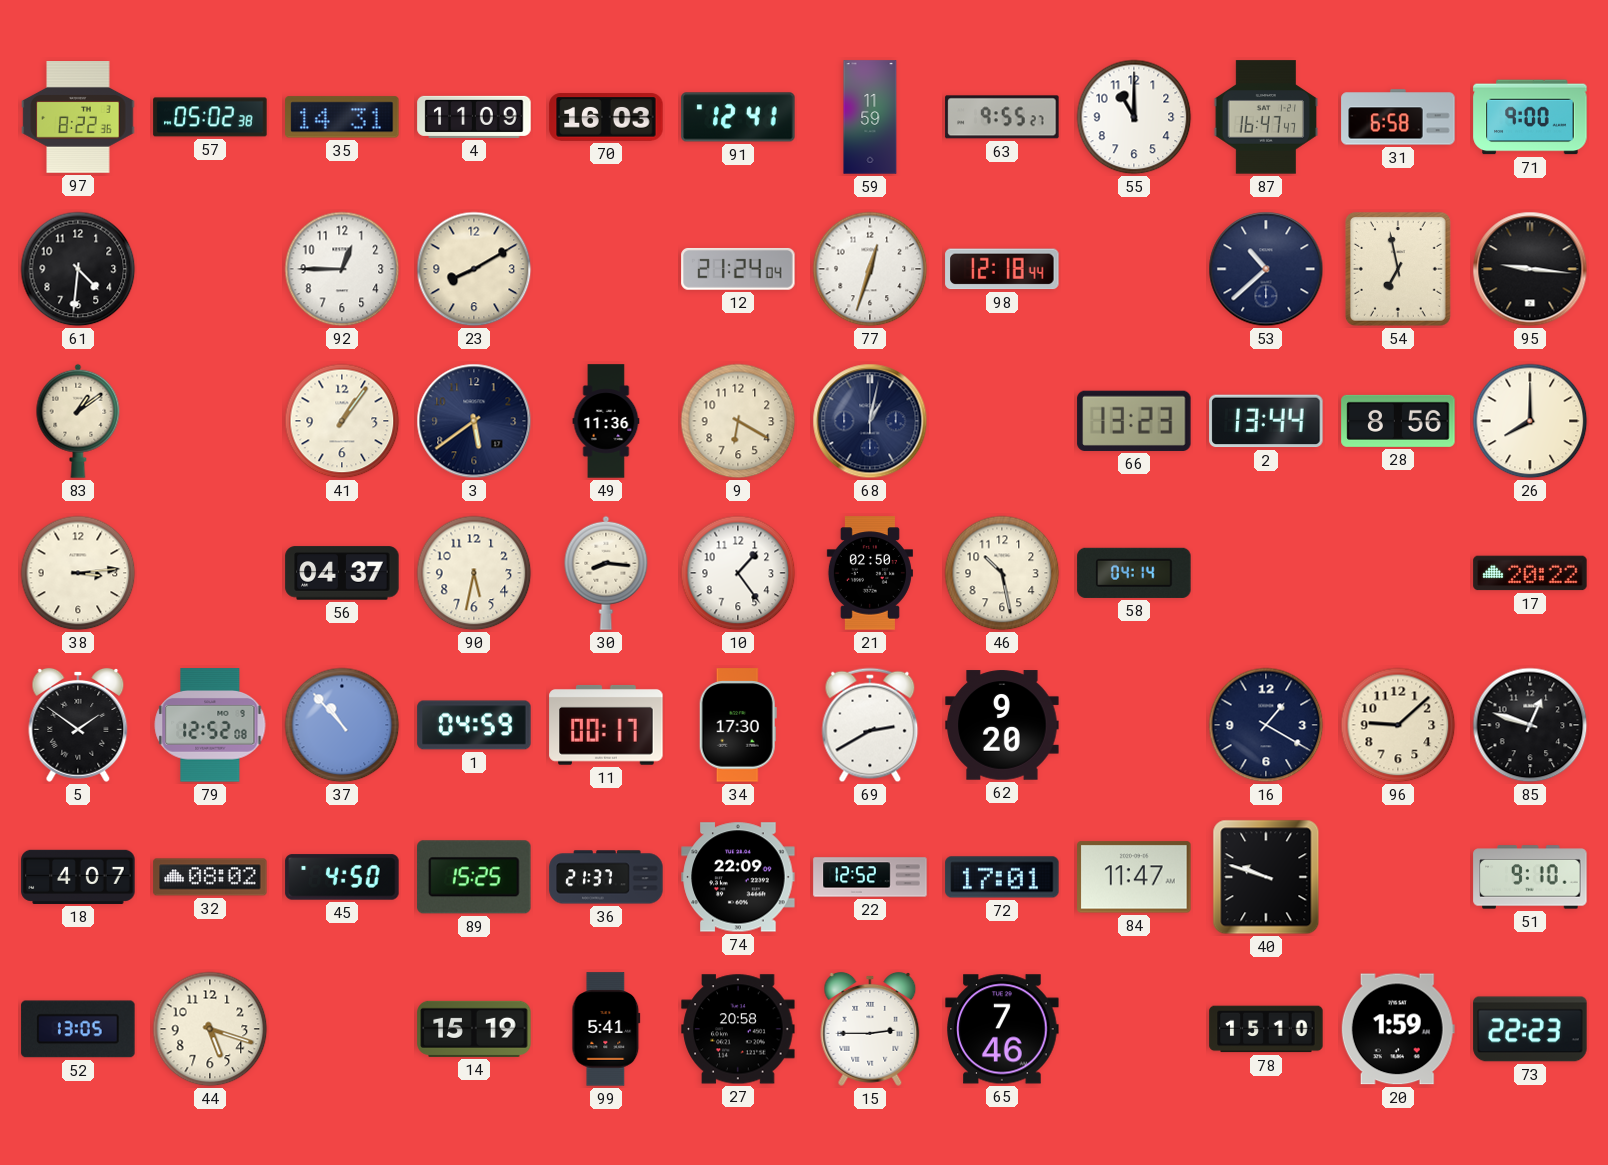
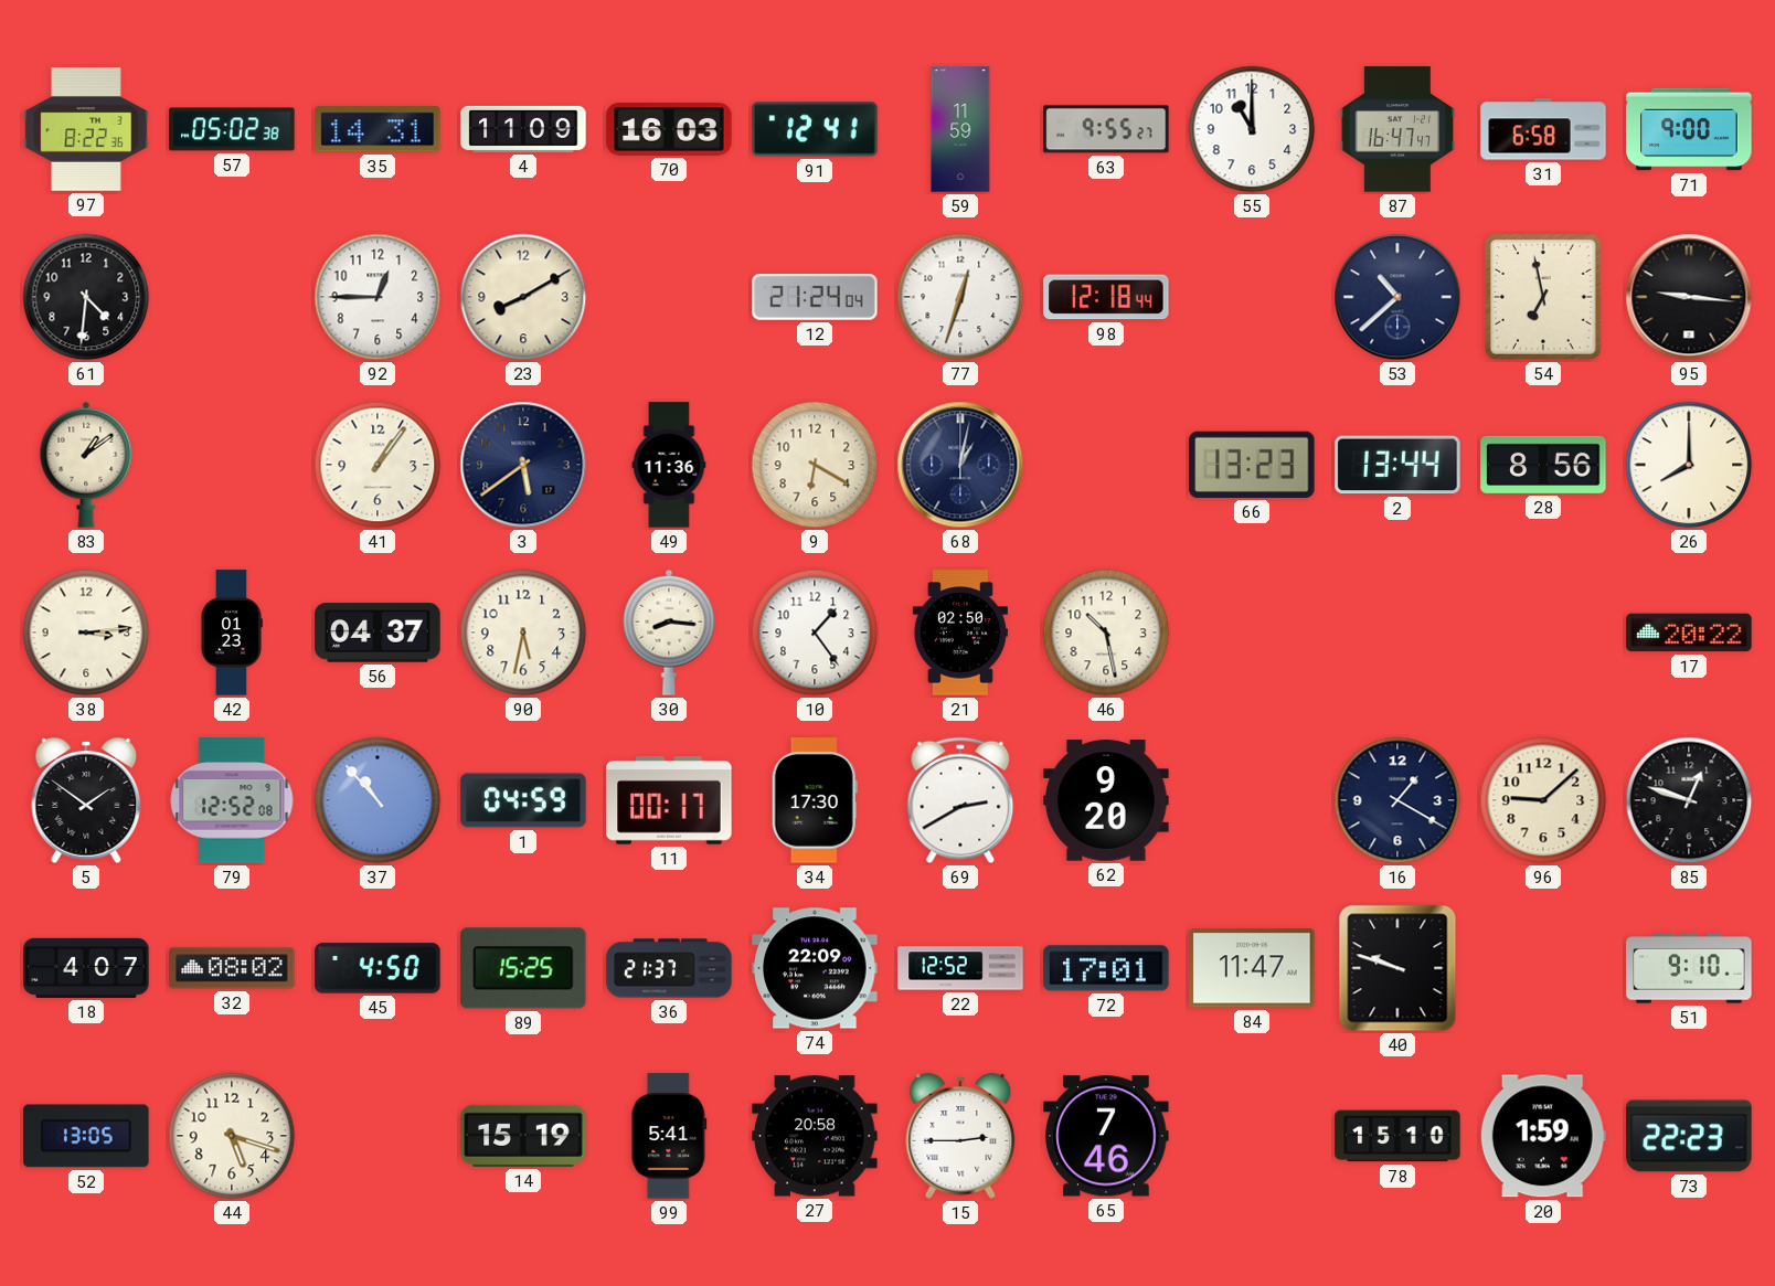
42: none -> 01:23
58: 04:14 -> none
